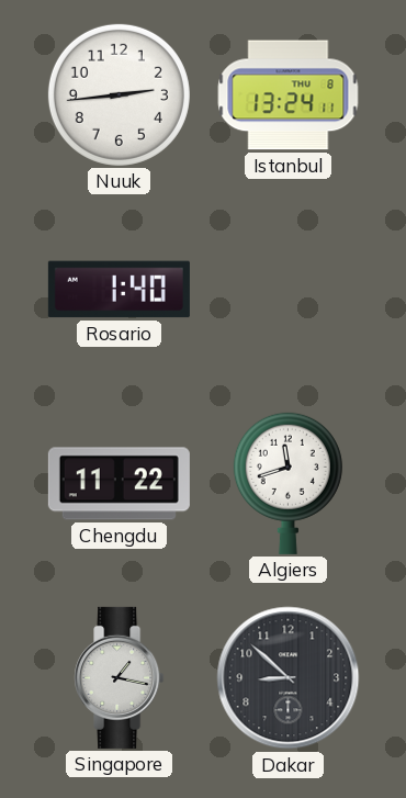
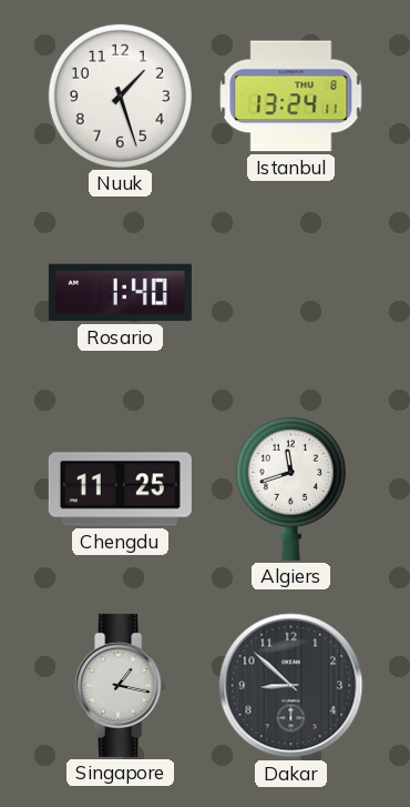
Nuuk: 2:44 -> 1:27
Chengdu: 11:22 -> 11:25
